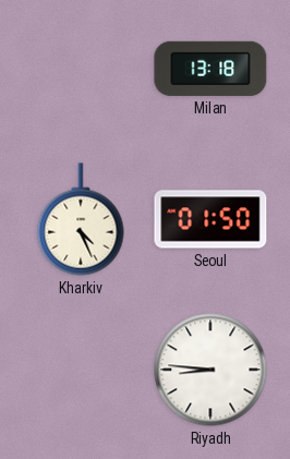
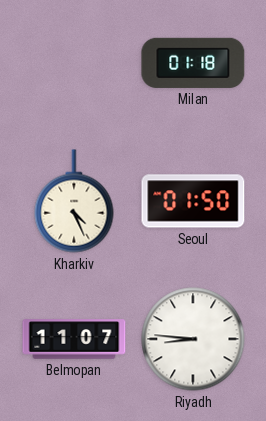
Milan: 13:18 -> 01:18
Belmopan: none -> 11:07
